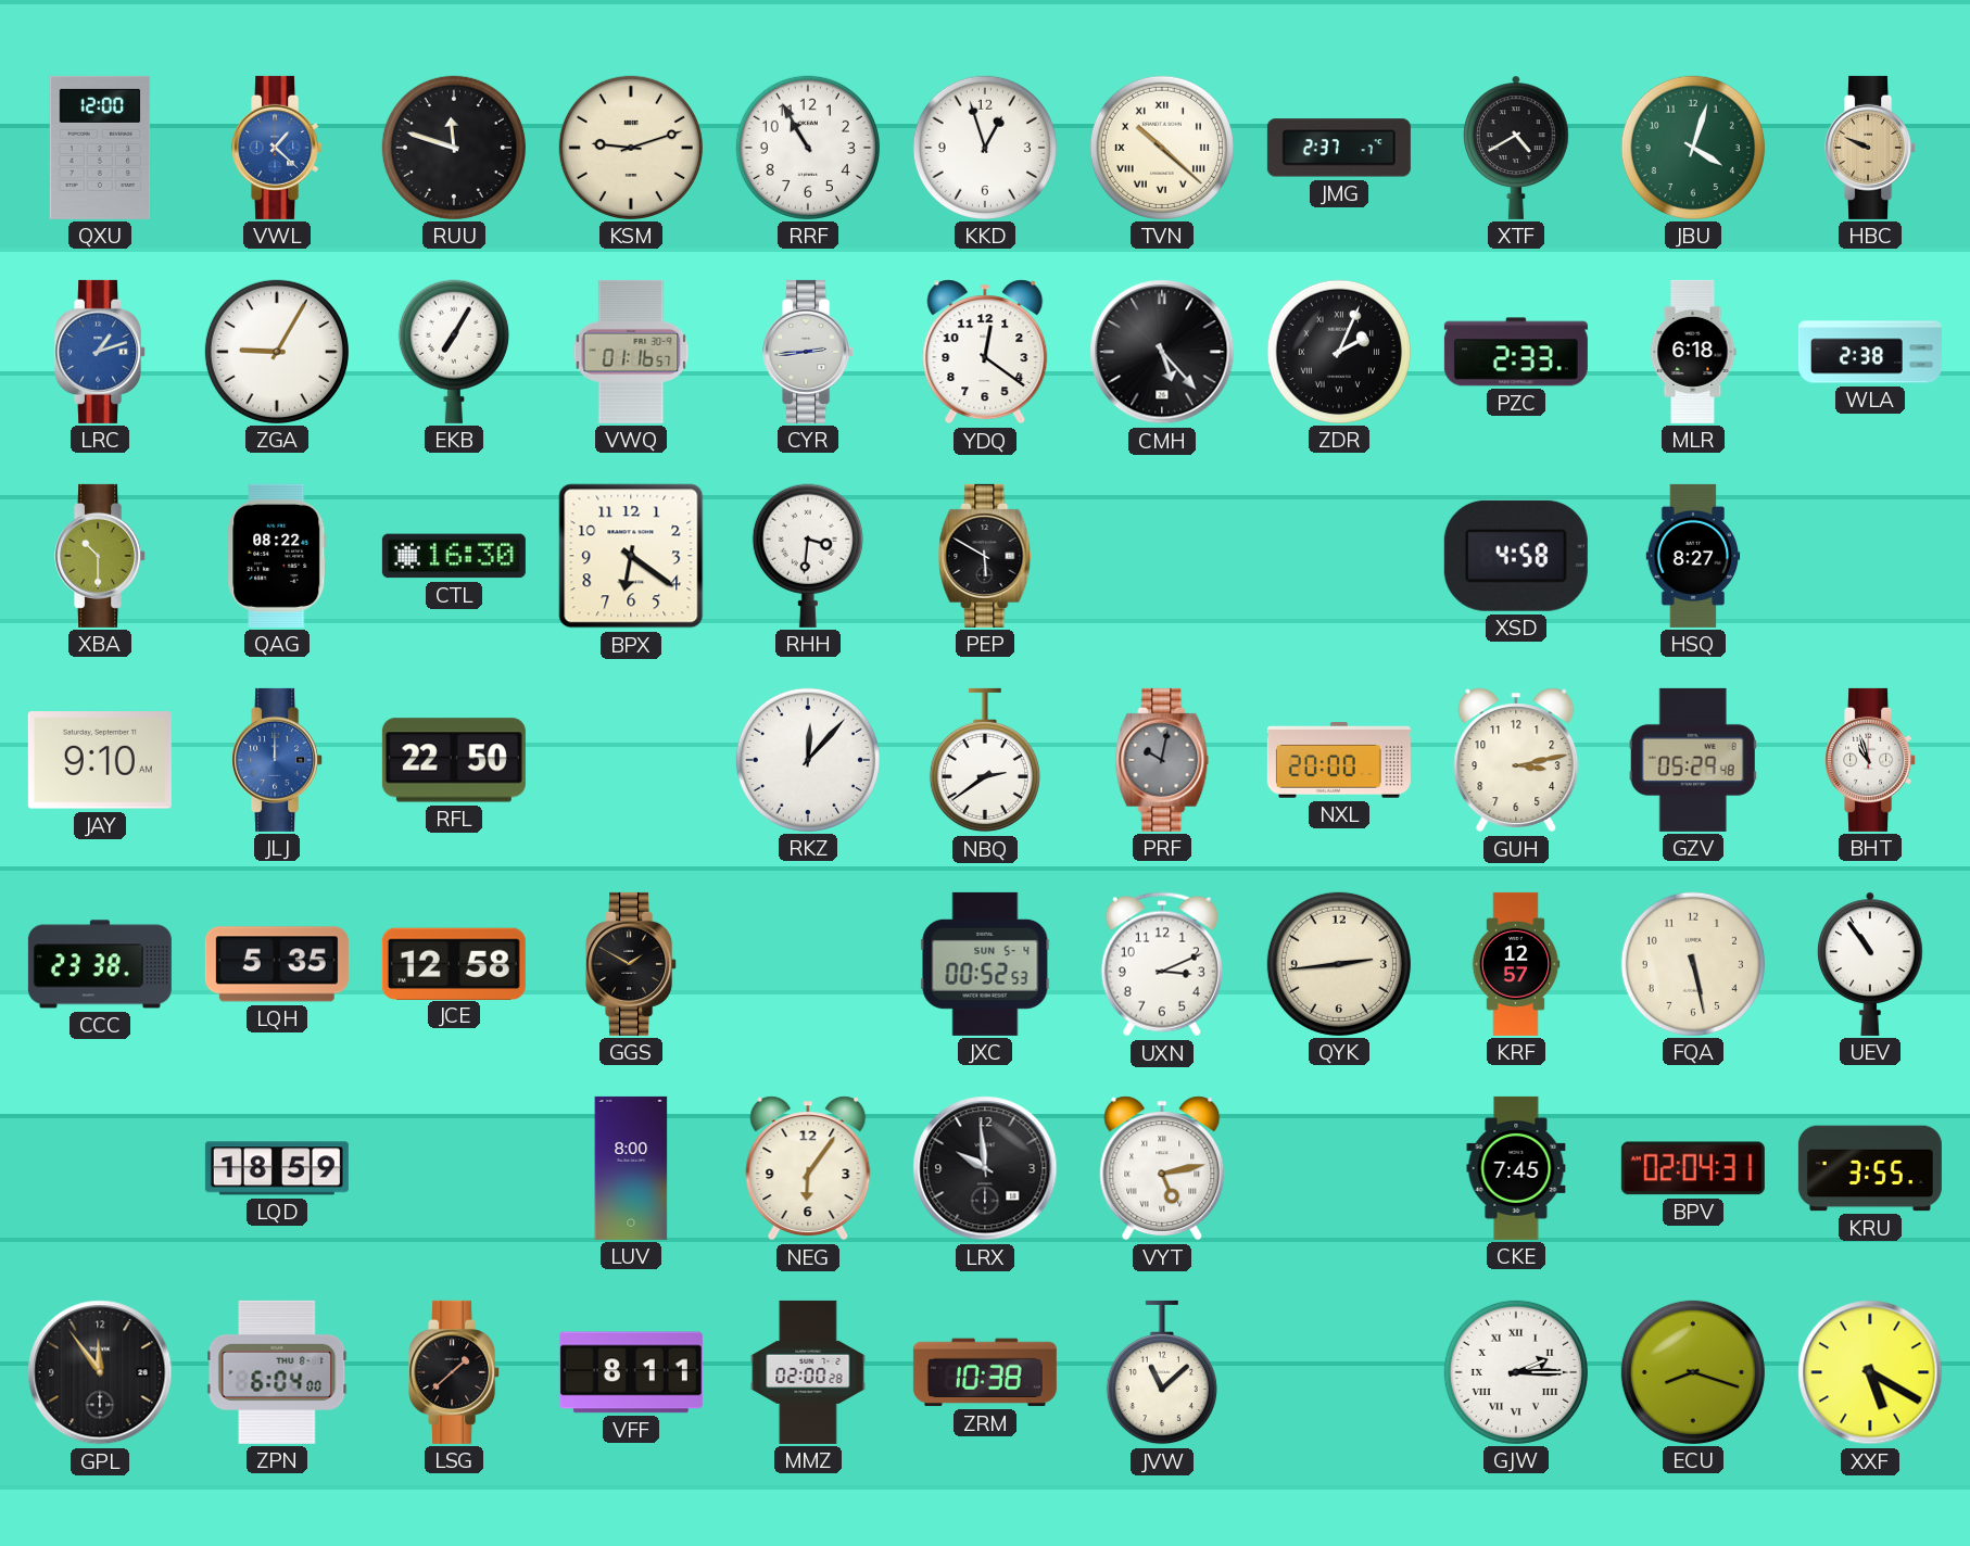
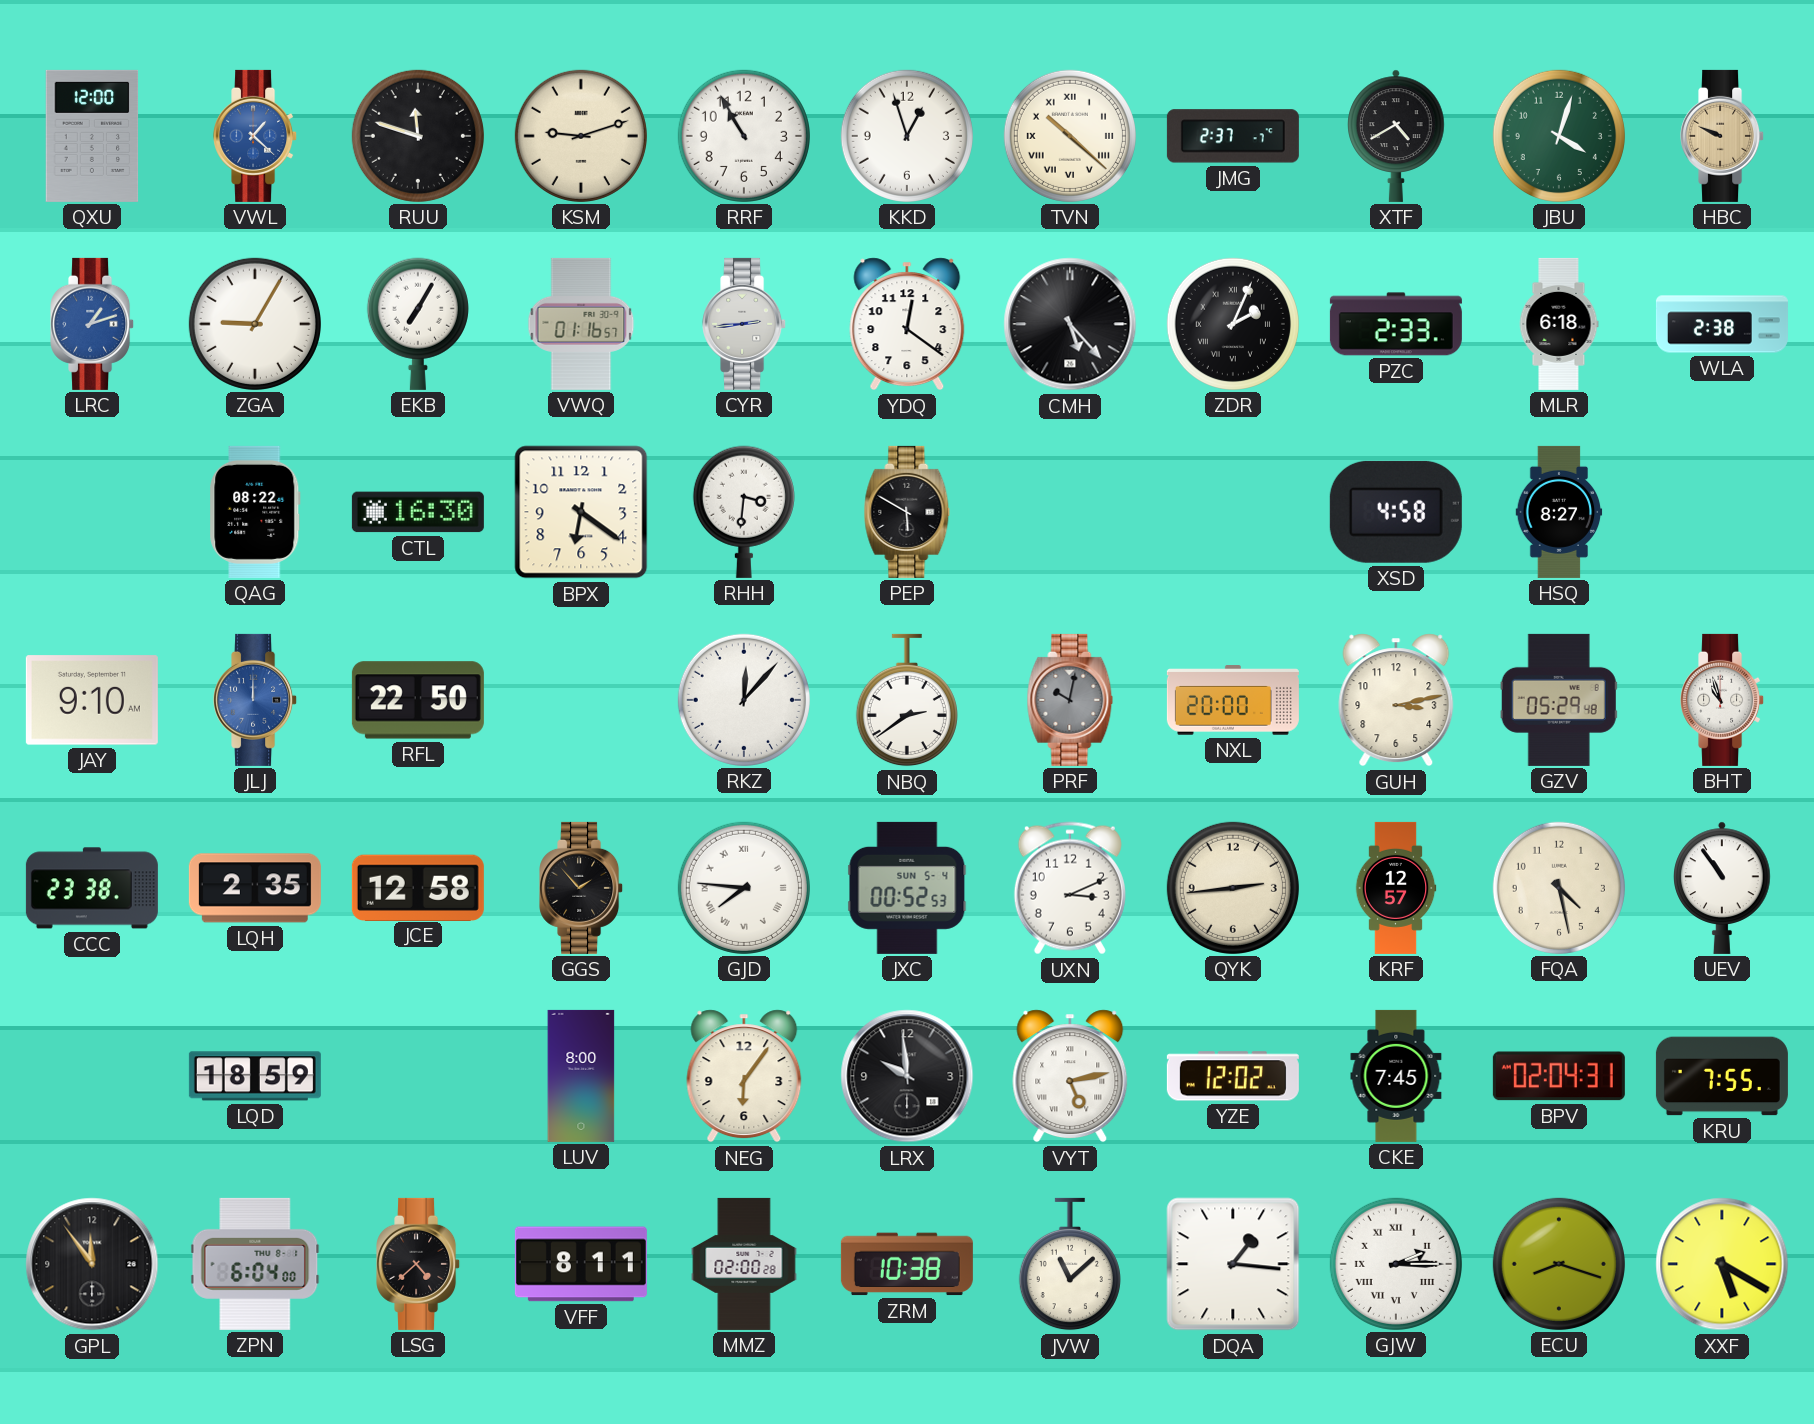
XBA: 10:30 -> none
LQH: 5:35 -> 2:35
GGS: 1:50 -> 1:53
GJD: none -> 7:46
FQA: 5:28 -> 4:28
YZE: none -> 12:02
KRU: 3:55 -> 7:55
LSG: 1:38 -> 4:38
DQA: none -> 1:16
